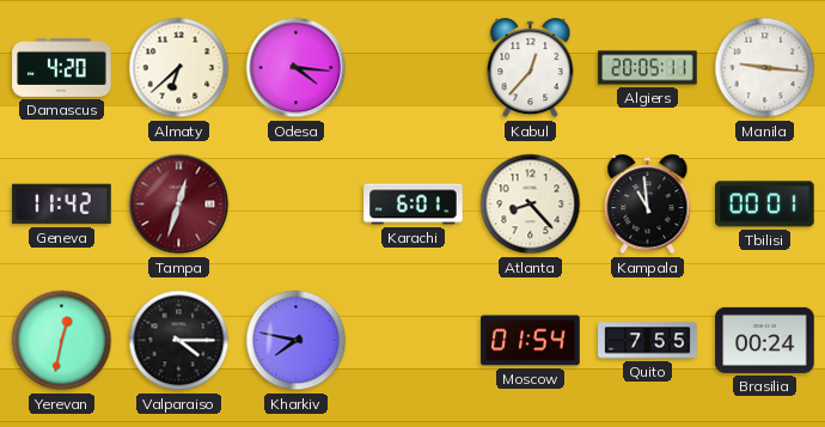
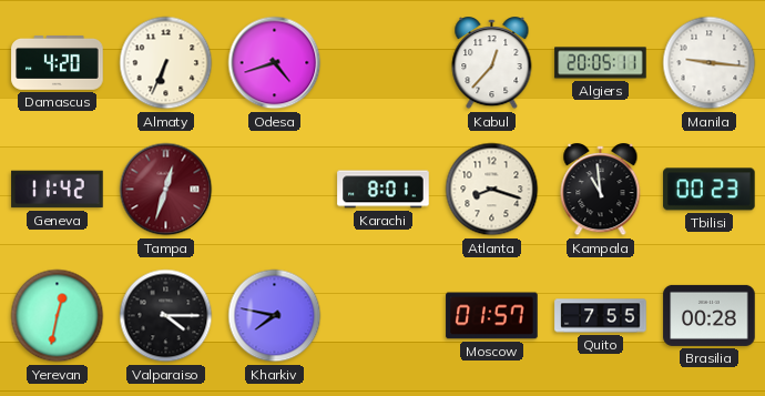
Almaty: 6:38 -> 6:34
Odesa: 4:16 -> 4:42
Karachi: 6:01 -> 8:01
Atlanta: 8:23 -> 8:18
Tbilisi: 00:01 -> 00:23
Moscow: 01:54 -> 01:57
Brasilia: 00:24 -> 00:28
